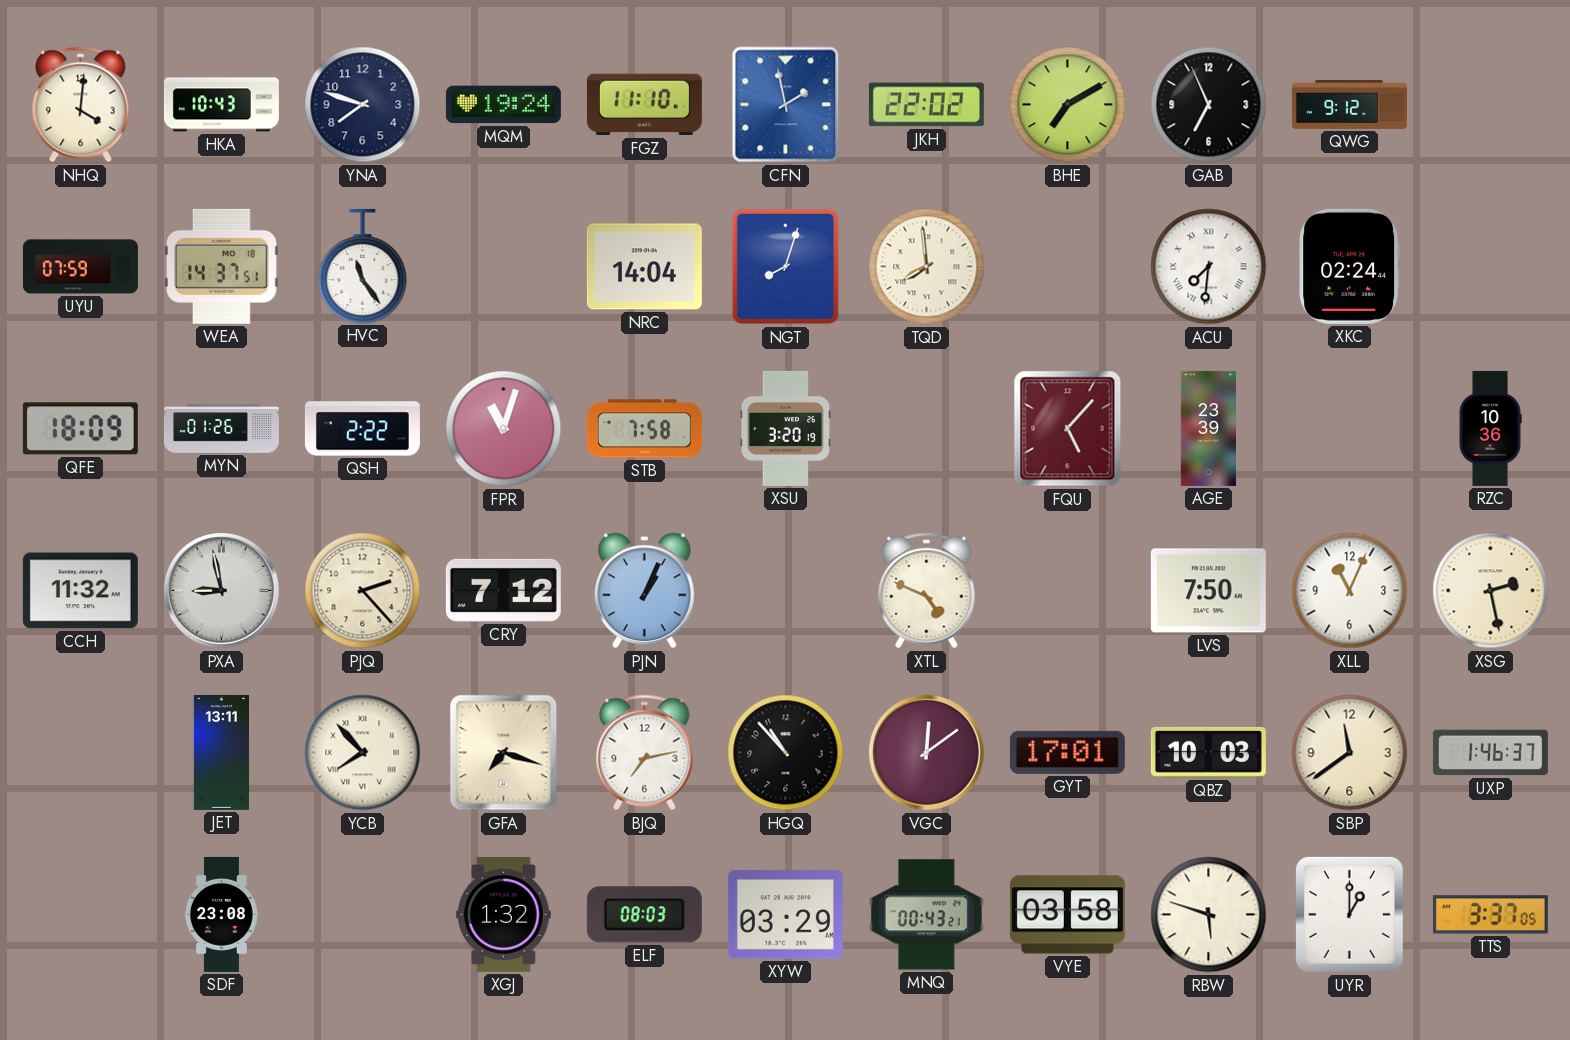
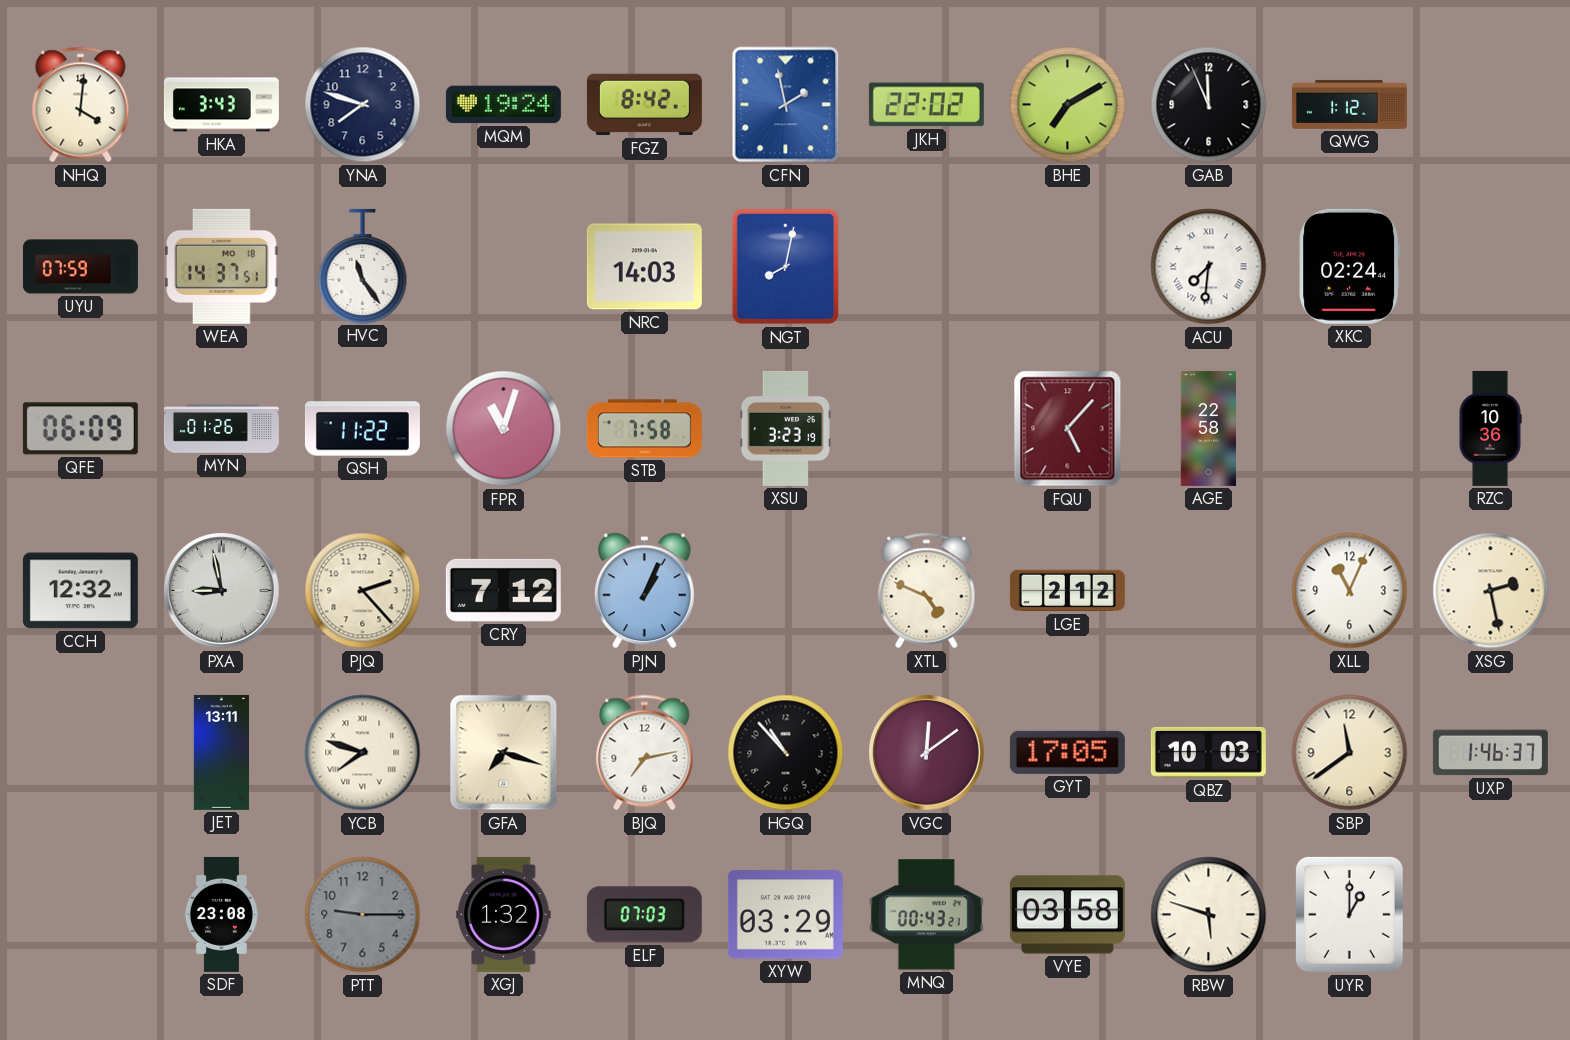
HKA: 10:43 -> 3:43
FGZ: 11:10 -> 8:42
GAB: 6:56 -> 11:56
QWG: 9:12 -> 1:12
NRC: 14:04 -> 14:03
NGT: 8:03 -> 8:02
TQD: 7:59 -> none
QFE: 18:09 -> 06:09
QSH: 2:22 -> 11:22
XSU: 3:20 -> 3:23
AGE: 23:39 -> 22:58
CCH: 11:32 -> 12:32
LGE: none -> 2:12
LVS: 7:50 -> none
YCB: 7:53 -> 7:48
GYT: 17:01 -> 17:05
PTT: none -> 9:15
ELF: 08:03 -> 07:03
TTS: 3:37 -> none
